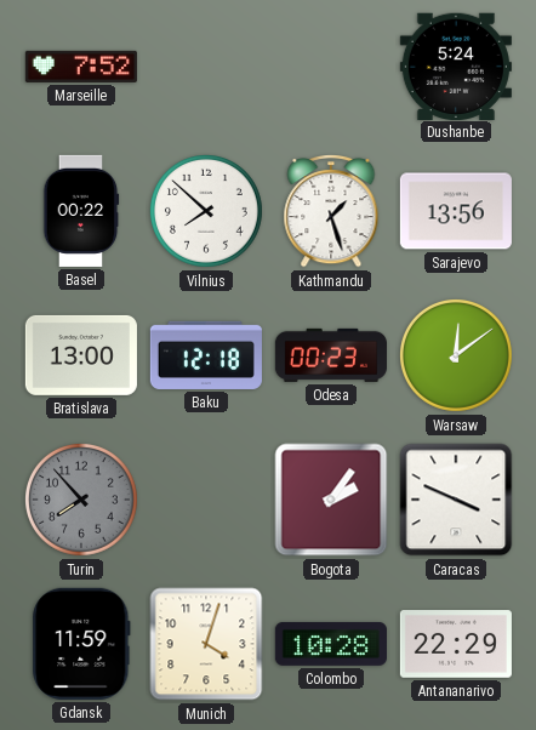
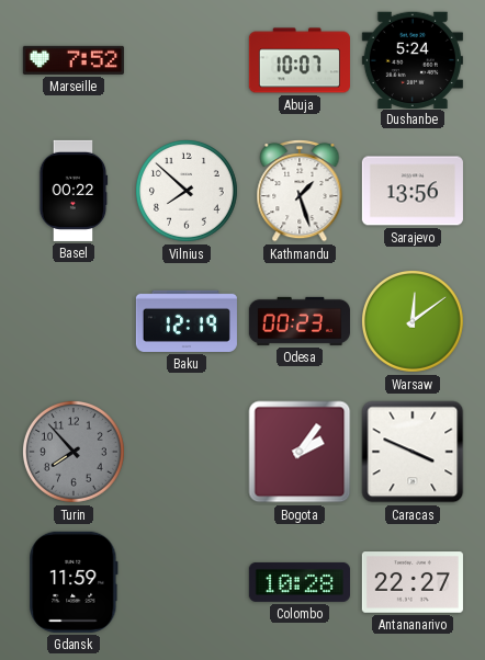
Abuja: none -> 10:07
Bratislava: 13:00 -> none
Baku: 12:18 -> 12:19
Munich: 4:03 -> none
Antananarivo: 22:29 -> 22:27
